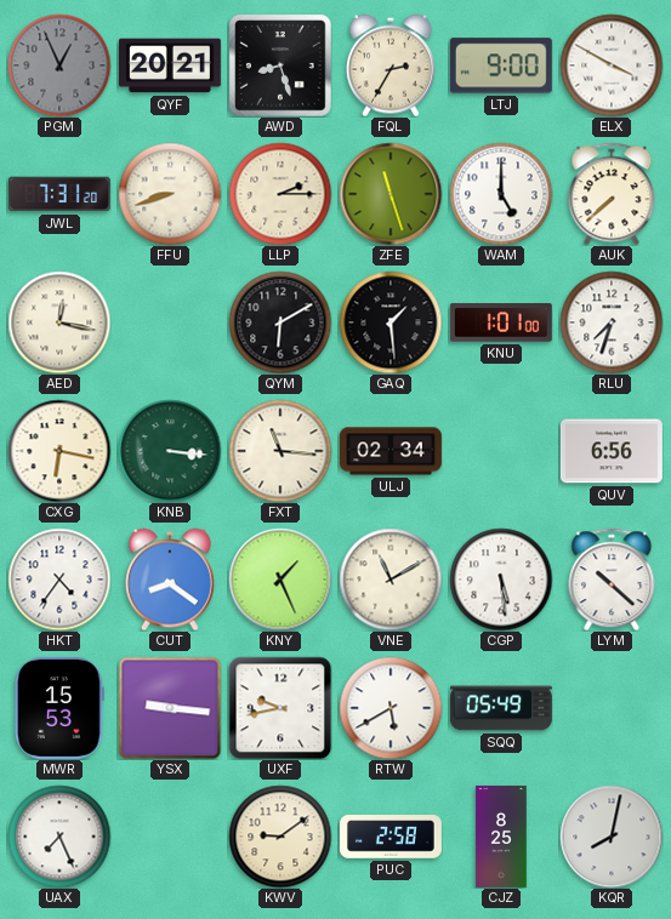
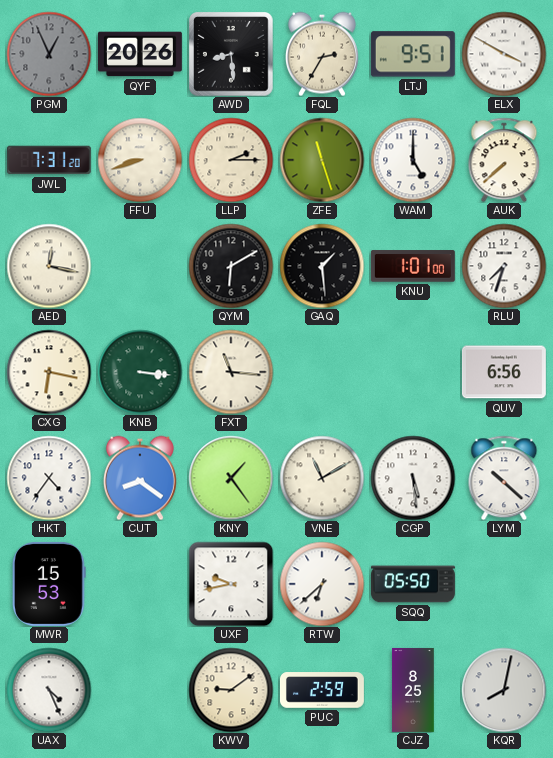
QYF: 20:21 -> 20:26
AWD: 8:27 -> 8:29
LTJ: 9:00 -> 9:51
ULJ: 02:34 -> none
KNY: 1:26 -> 1:24
YSX: 9:16 -> none
RTW: 5:40 -> 6:38
SQQ: 05:49 -> 05:50
UAX: 7:26 -> 4:26
PUC: 2:58 -> 2:59
